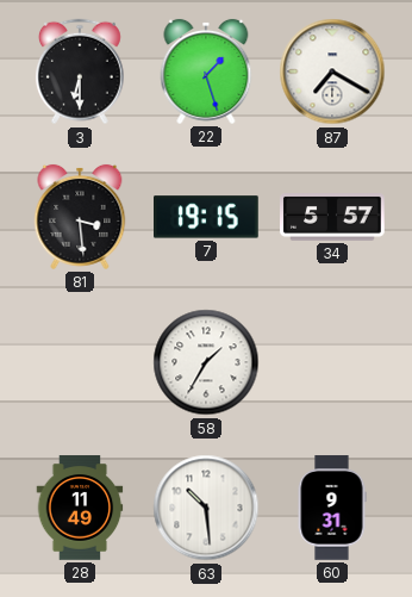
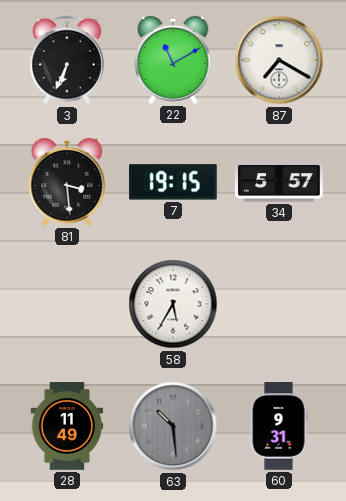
3: 6:30 -> 6:34
22: 1:27 -> 11:10
58: 1:35 -> 5:35
63 dial: white -> grey
